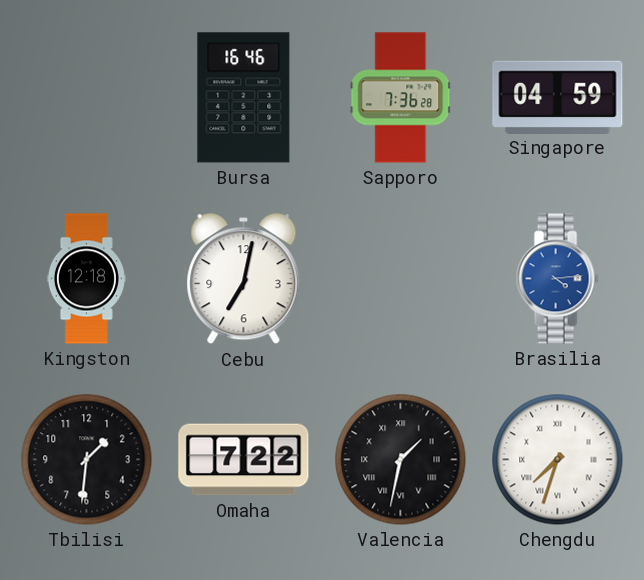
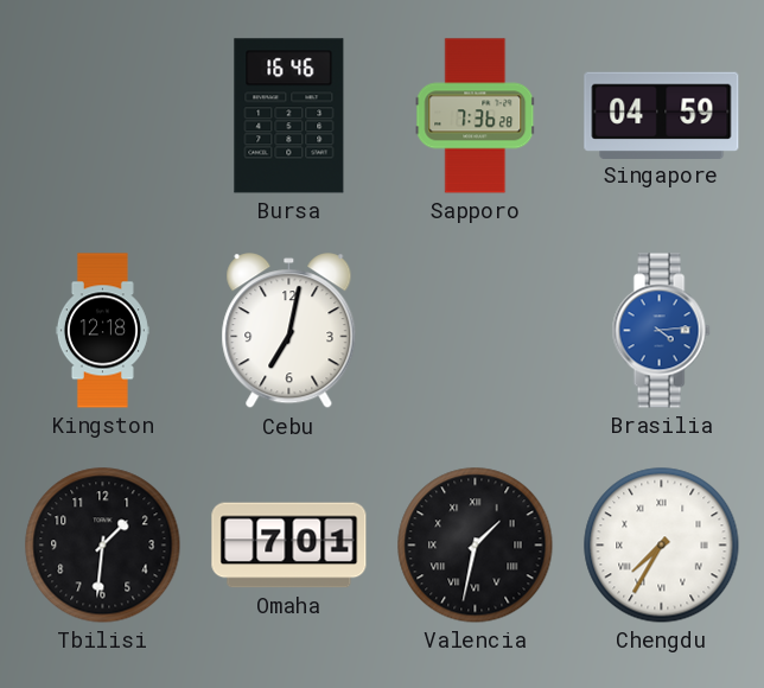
Omaha: 7:22 -> 7:01
Chengdu: 7:33 -> 7:35
